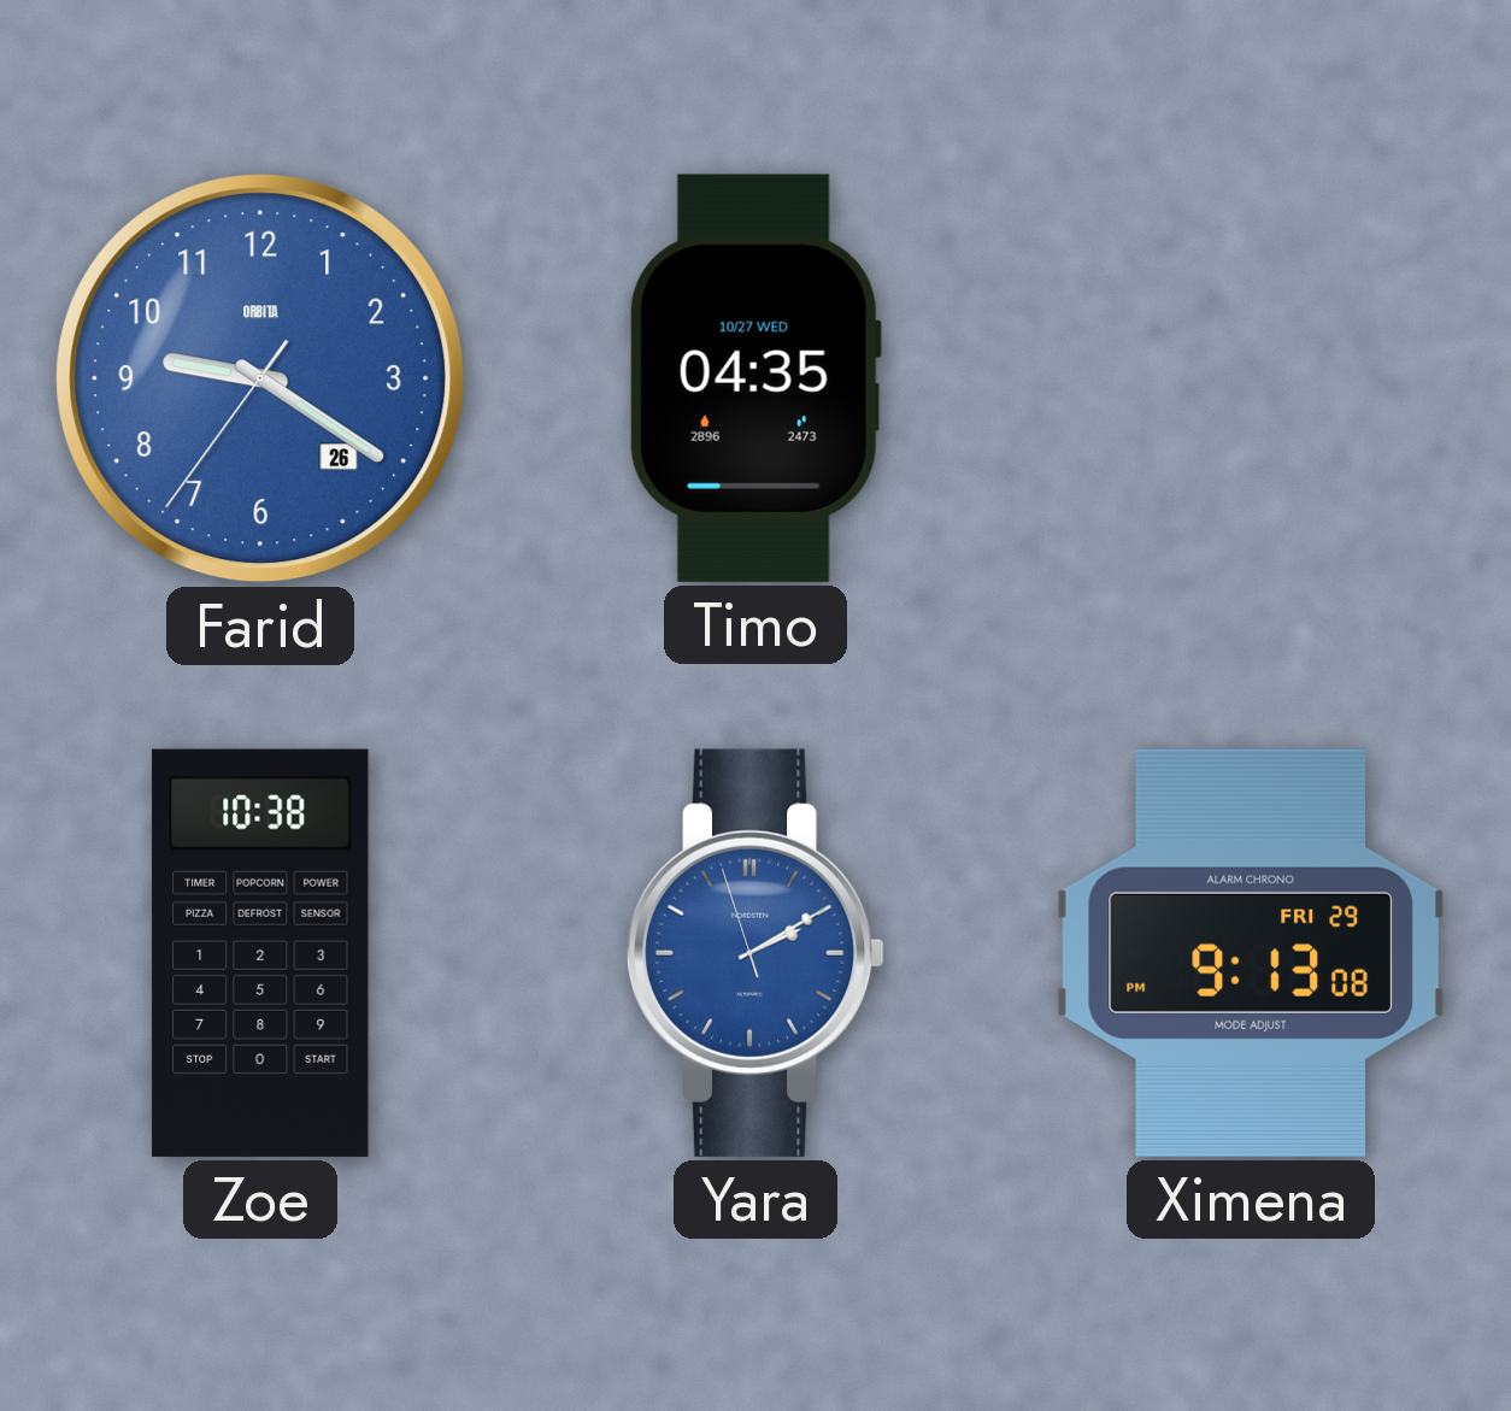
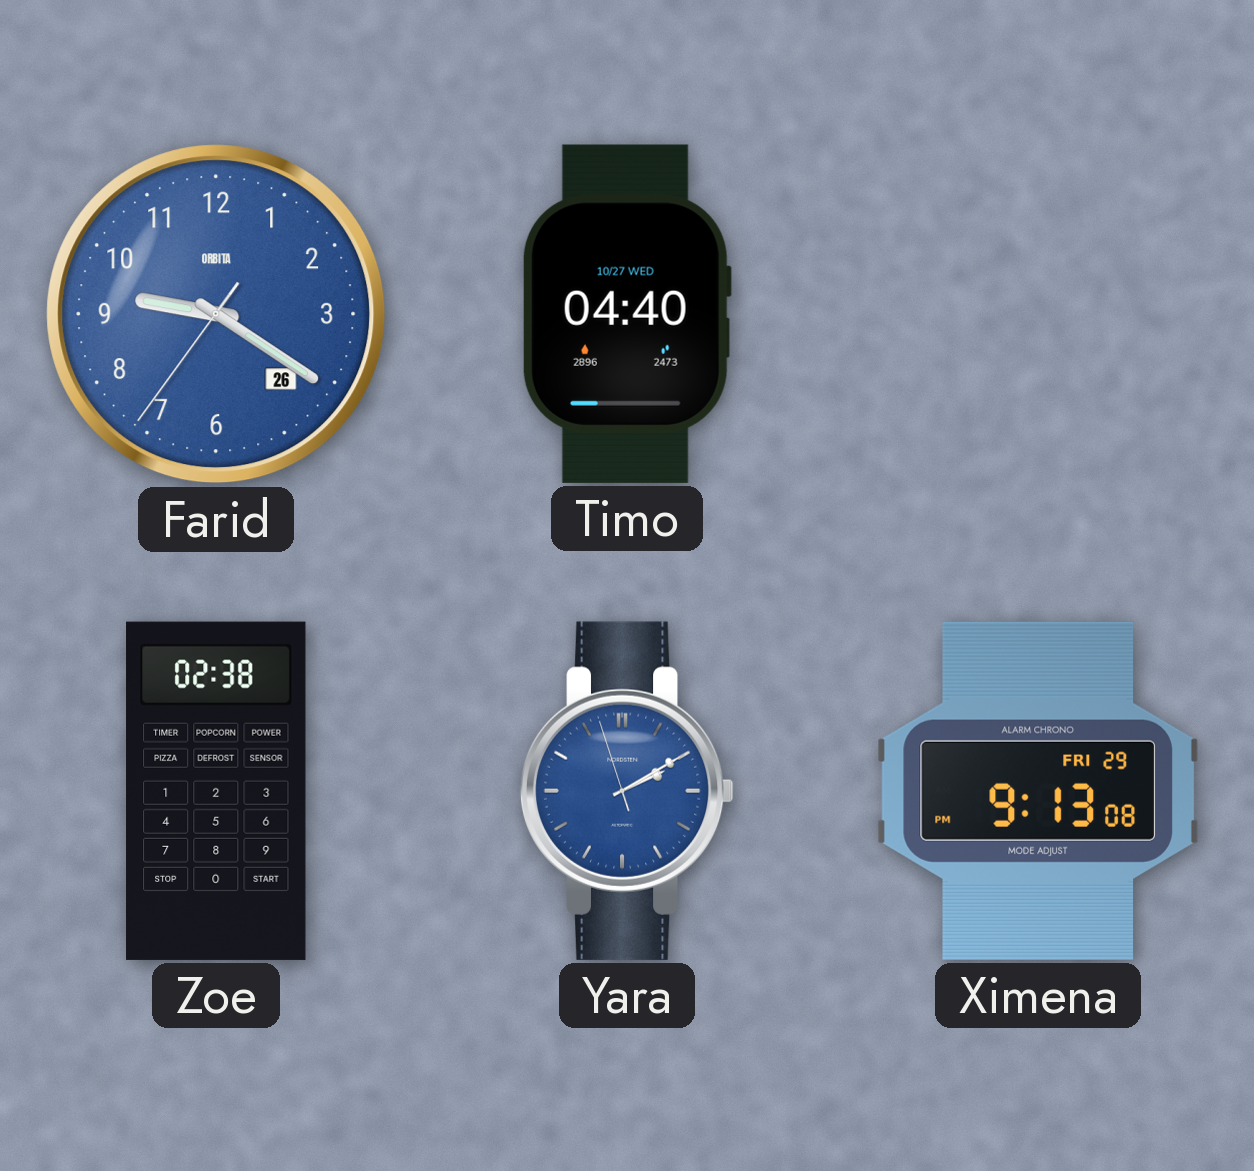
Timo: 04:35 -> 04:40
Zoe: 10:38 -> 02:38
